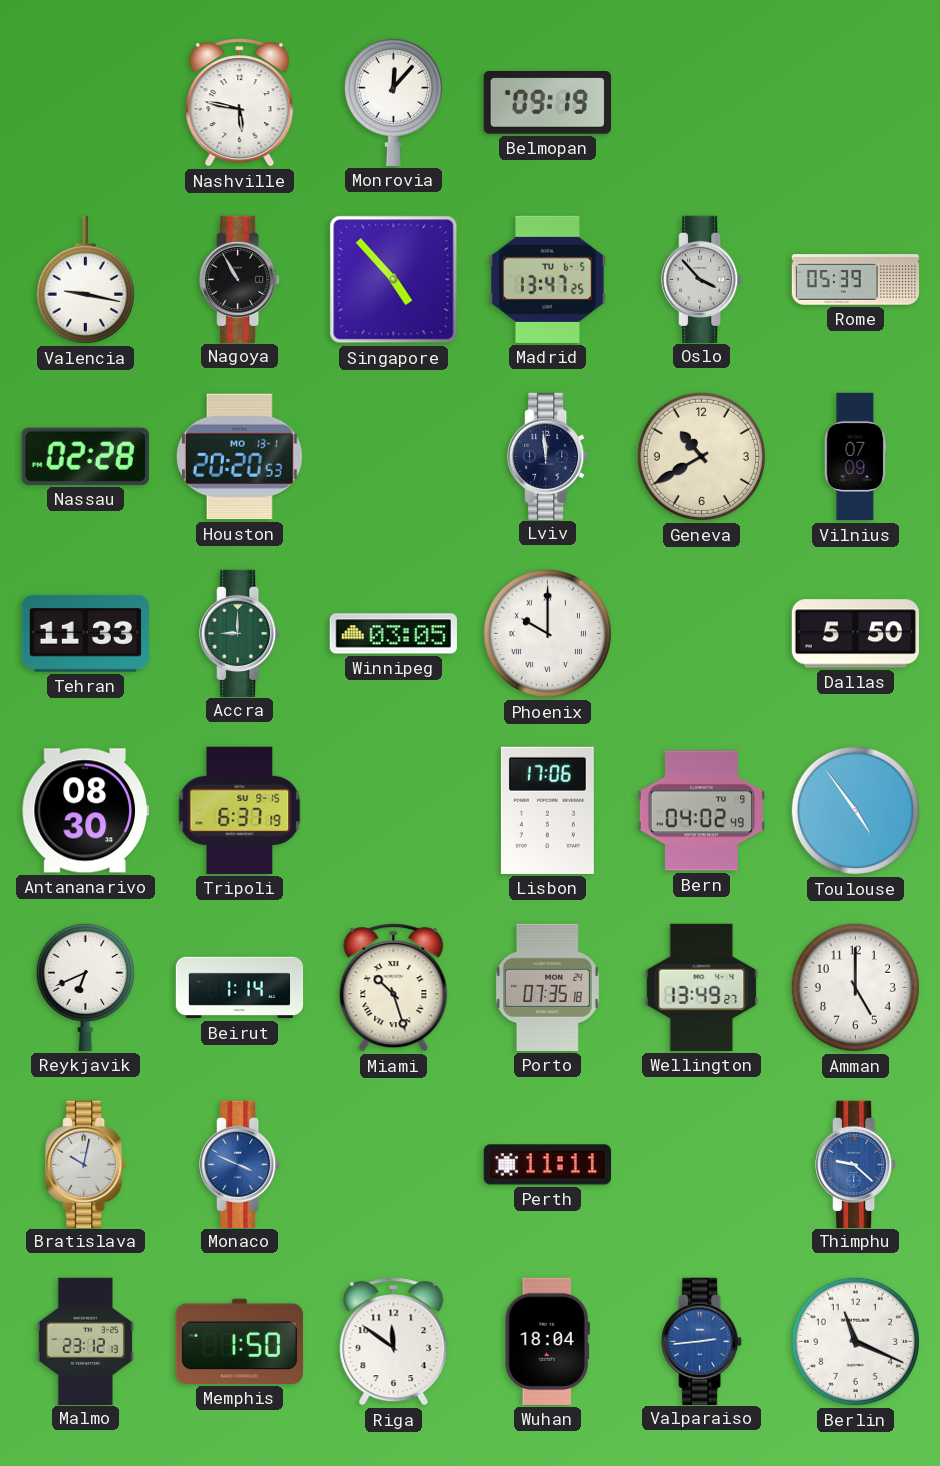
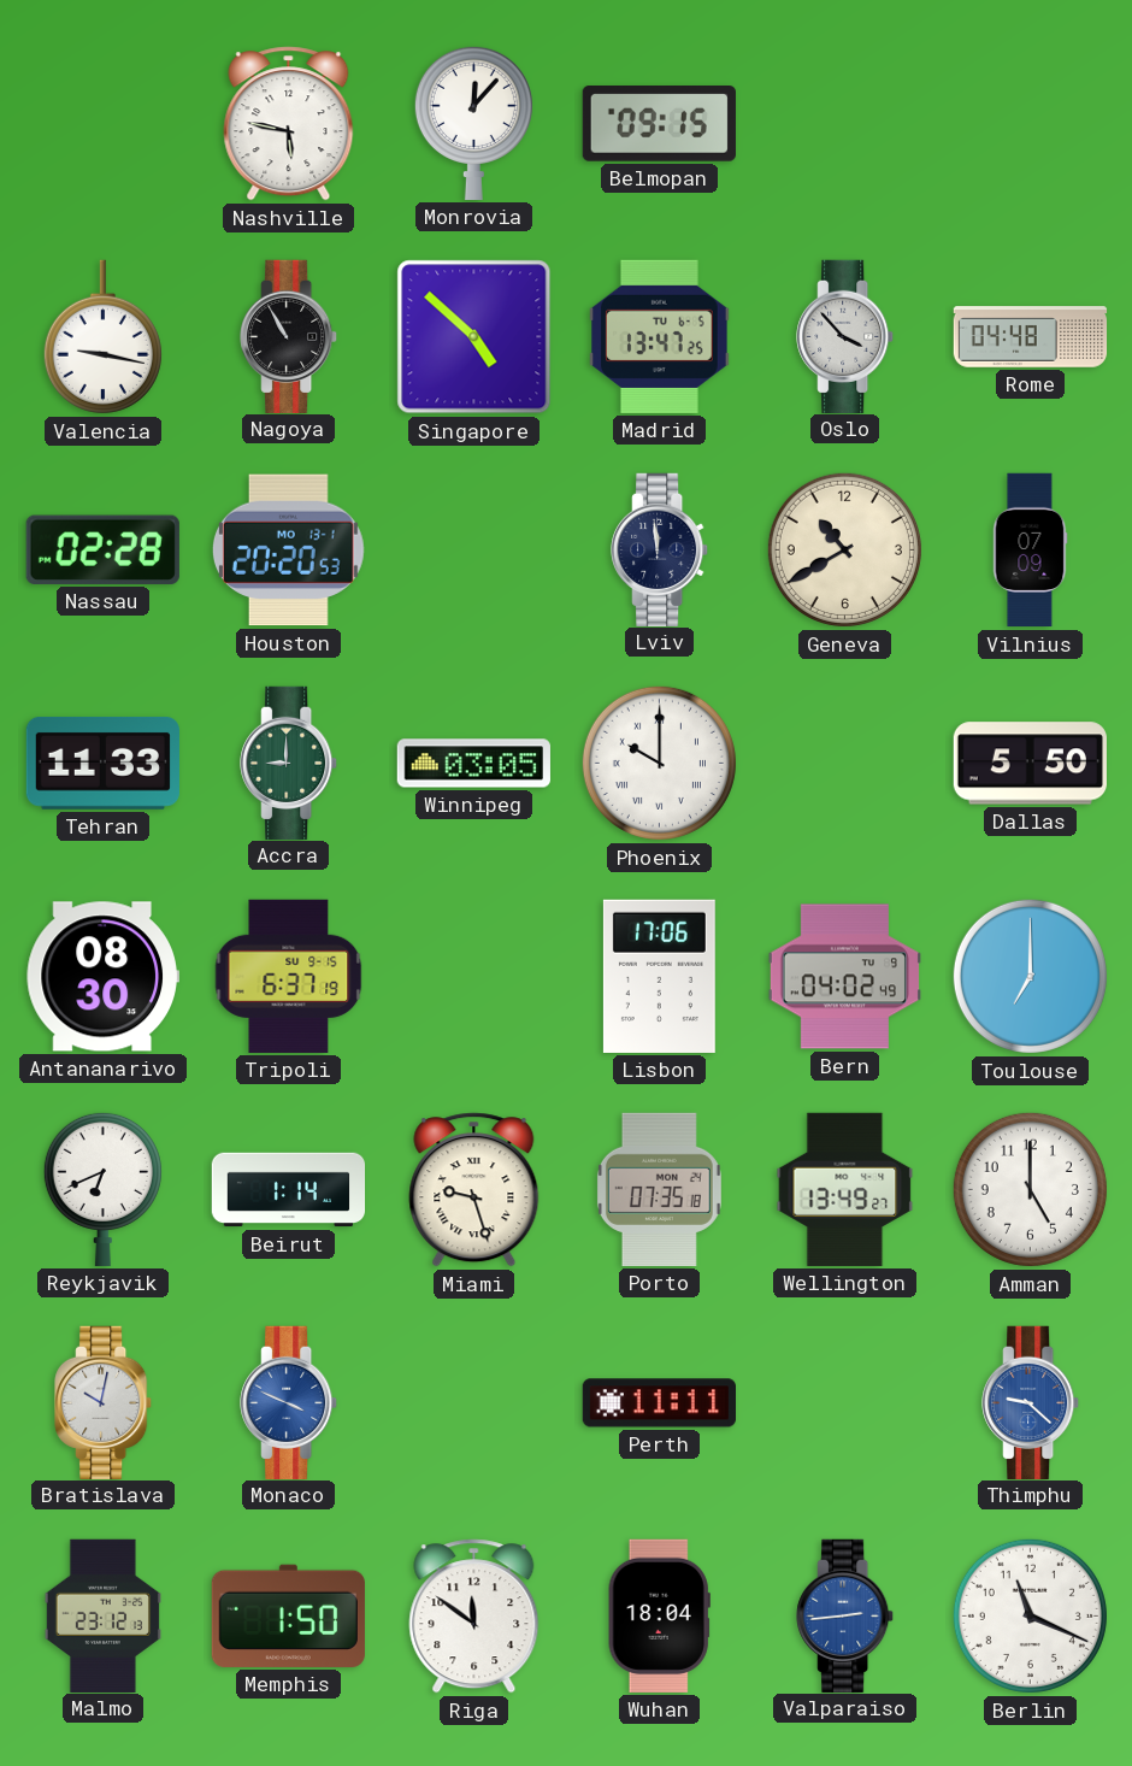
Belmopan: 09:19 -> 09:15
Singapore: 4:53 -> 4:52
Rome: 05:39 -> 04:48
Toulouse: 4:54 -> 7:00
Miami: 10:27 -> 9:27
